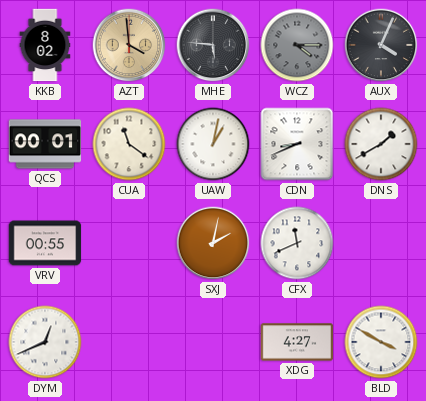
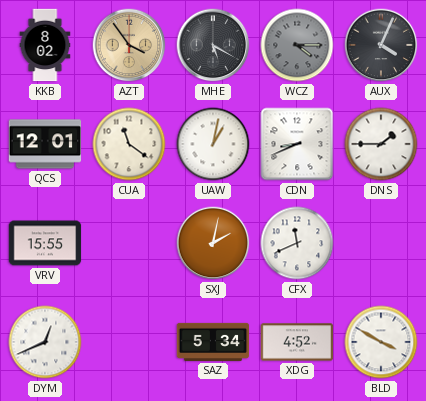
AZT: 3:59 -> 3:54
MHE: 5:46 -> 5:20
QCS: 00:01 -> 12:01
DNS: 1:40 -> 1:45
VRV: 00:55 -> 15:55
SAZ: none -> 5:34
XDG: 4:27 -> 4:52
